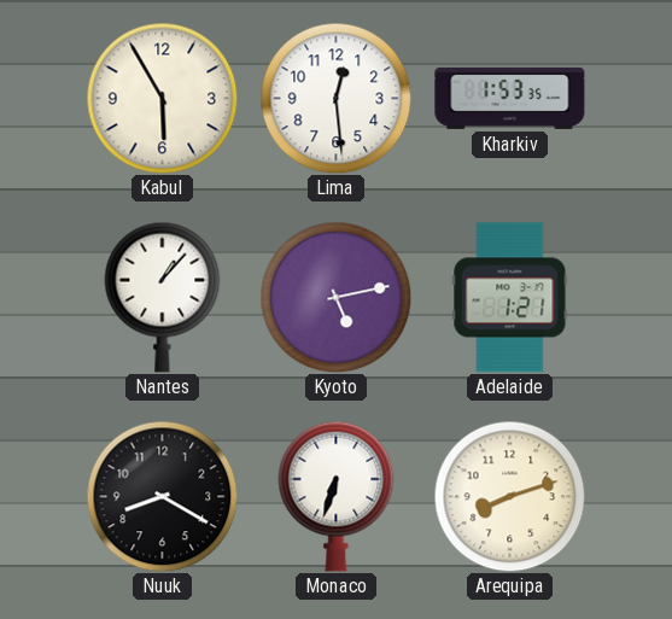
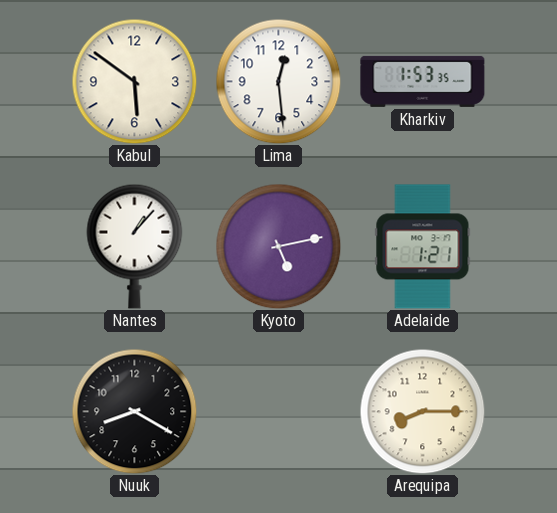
Kabul: 5:55 -> 5:51
Monaco: 6:33 -> none
Arequipa: 8:12 -> 8:15
